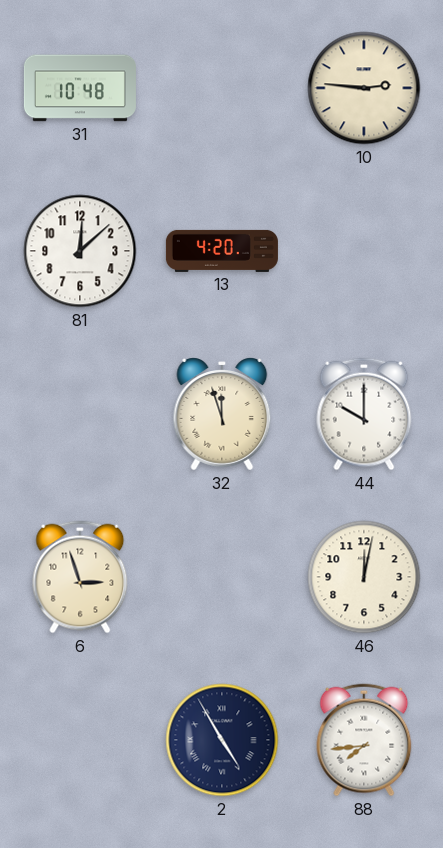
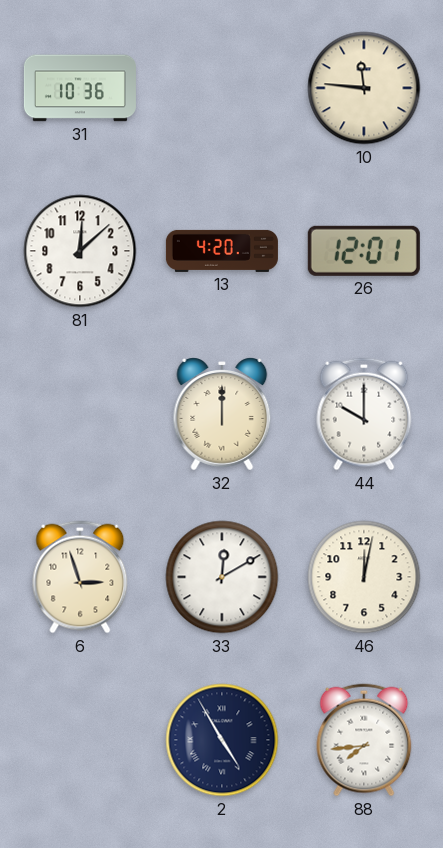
31: 10:48 -> 10:36
10: 2:46 -> 11:46
26: none -> 12:01
32: 11:57 -> 12:00
33: none -> 12:10
